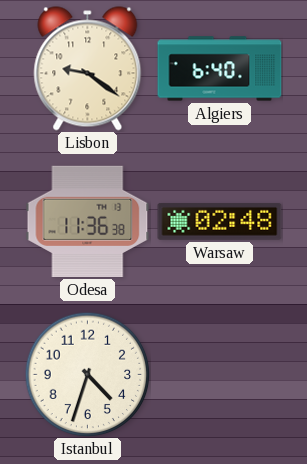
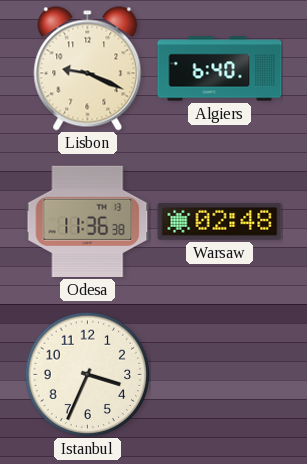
Lisbon: 9:21 -> 9:19
Istanbul: 4:33 -> 3:34
